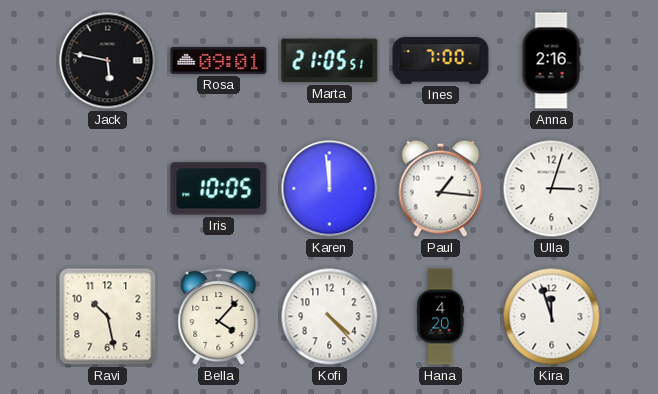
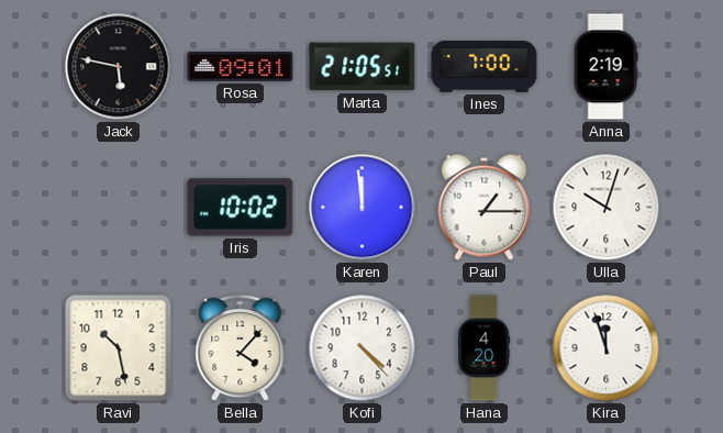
Anna: 2:16 -> 2:19
Iris: 10:05 -> 10:02
Paul: 1:16 -> 1:15
Ulla: 3:03 -> 10:03
